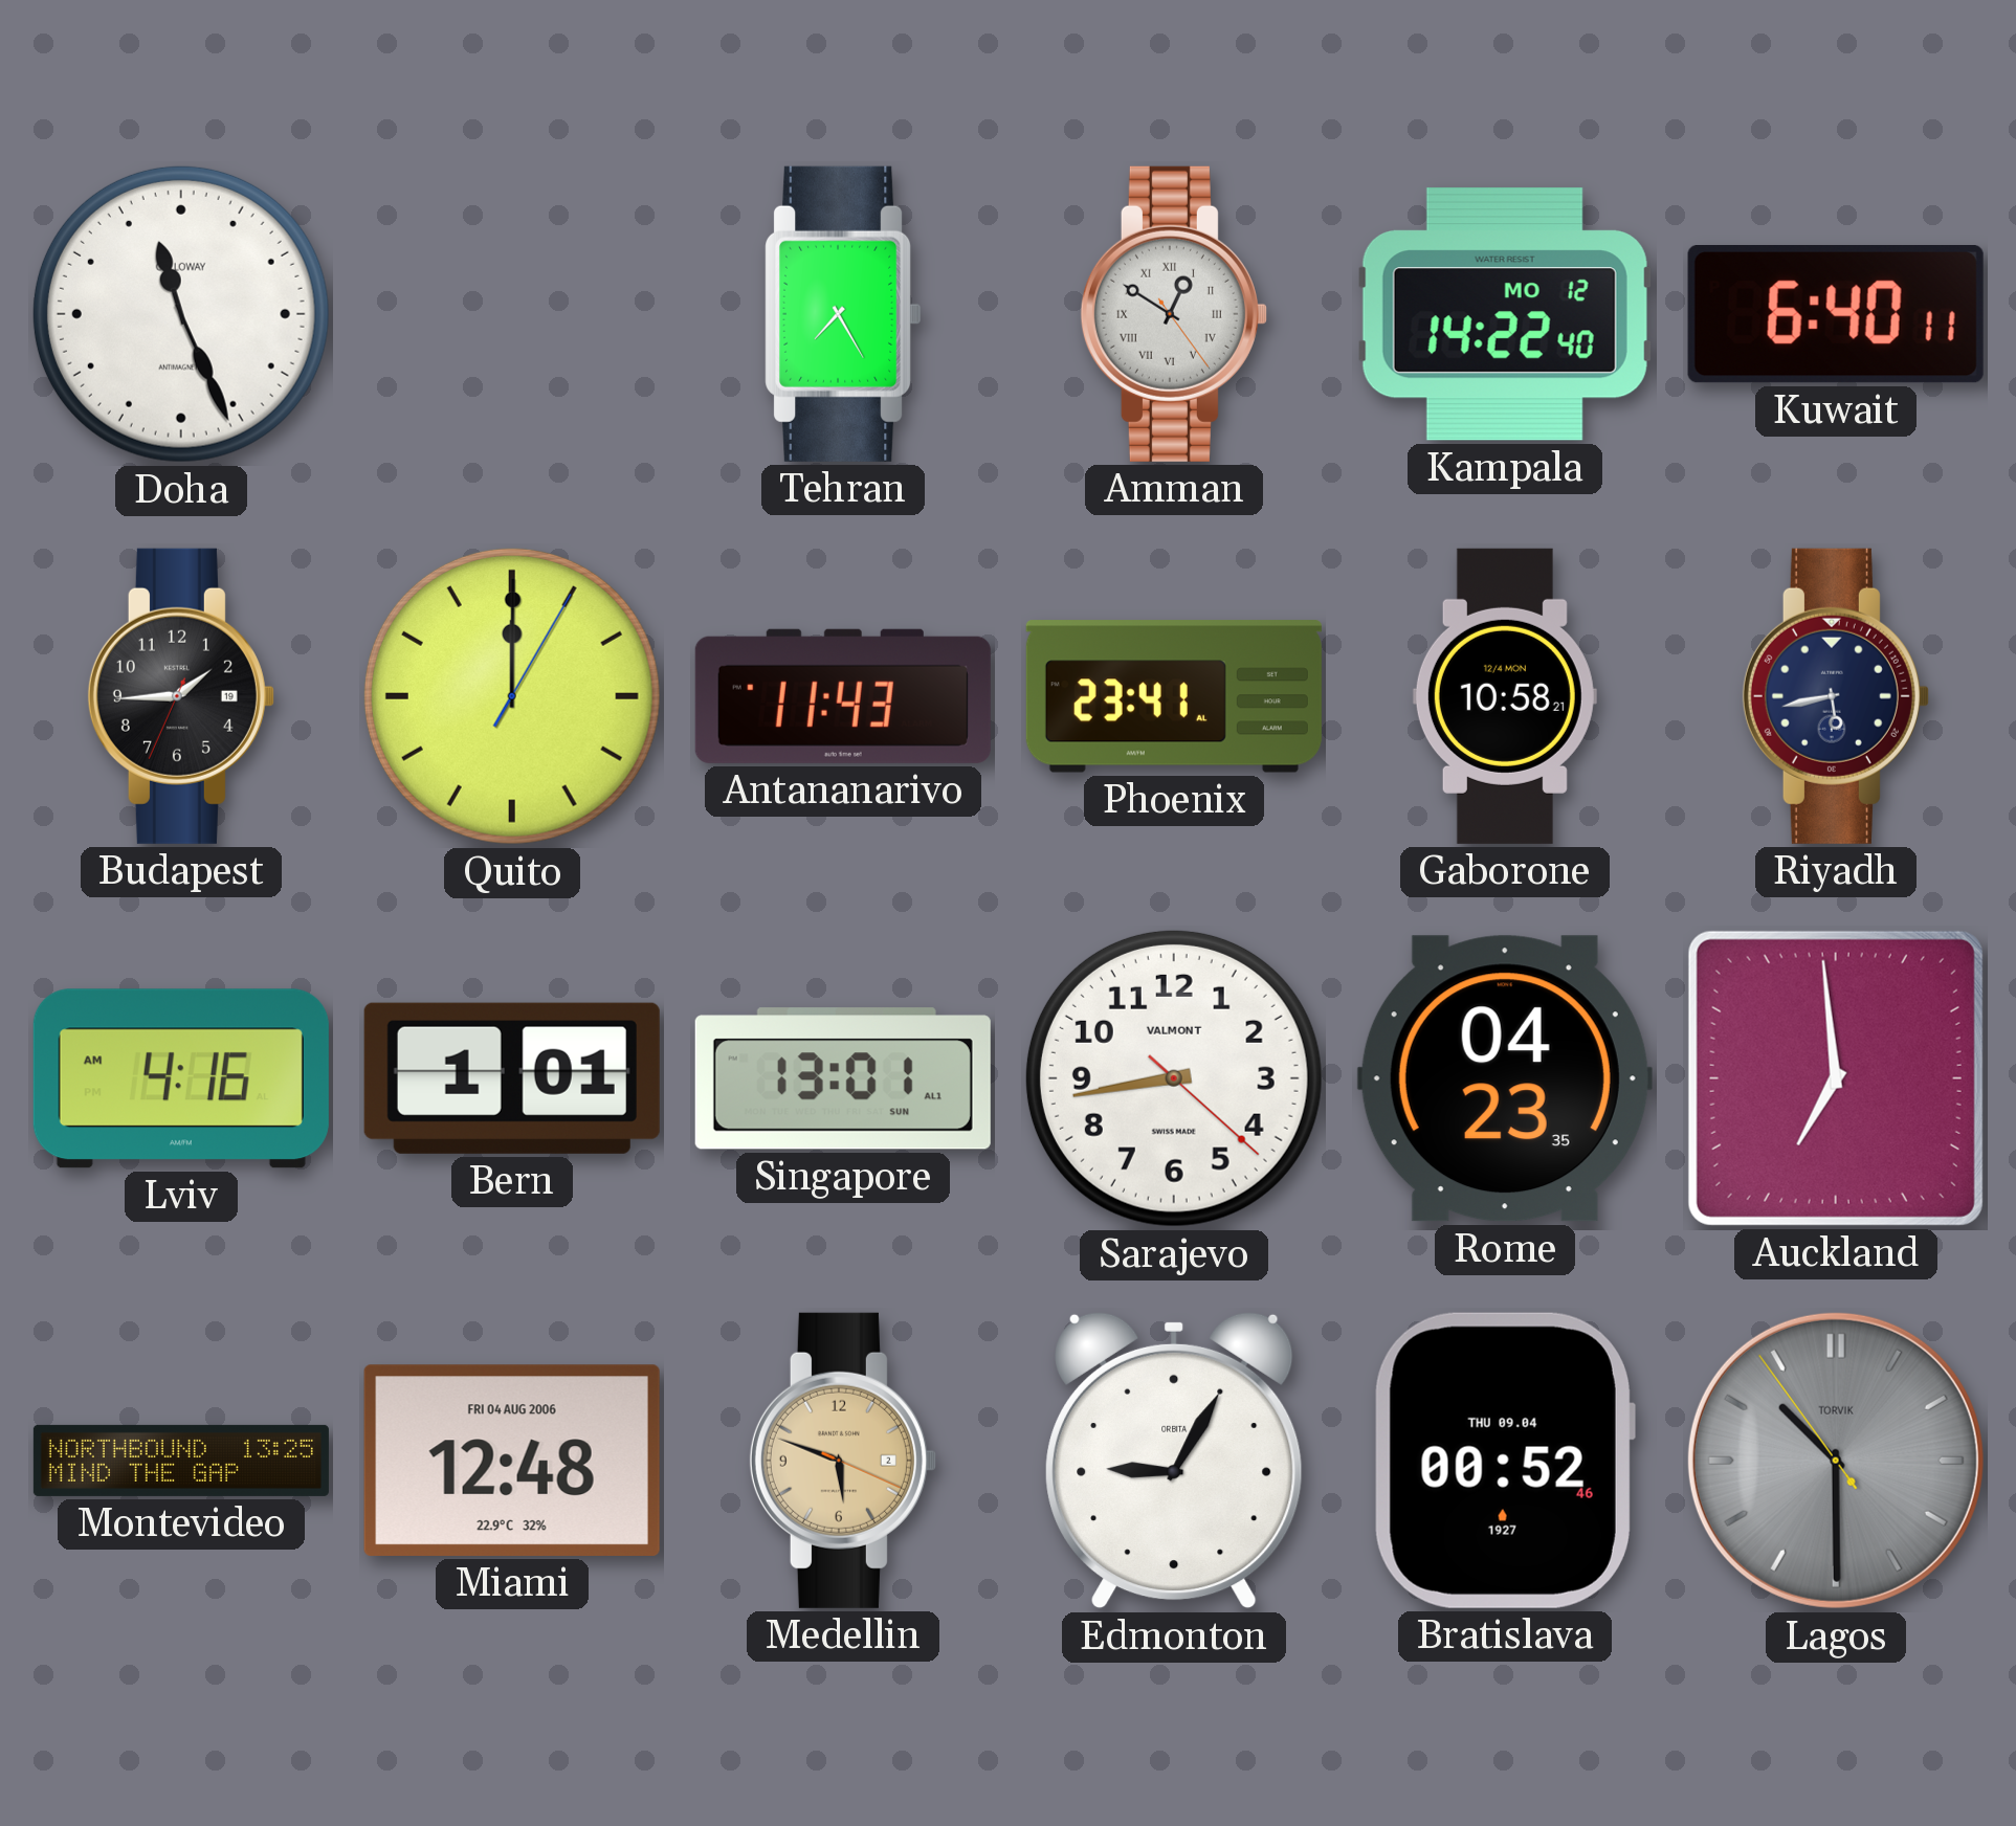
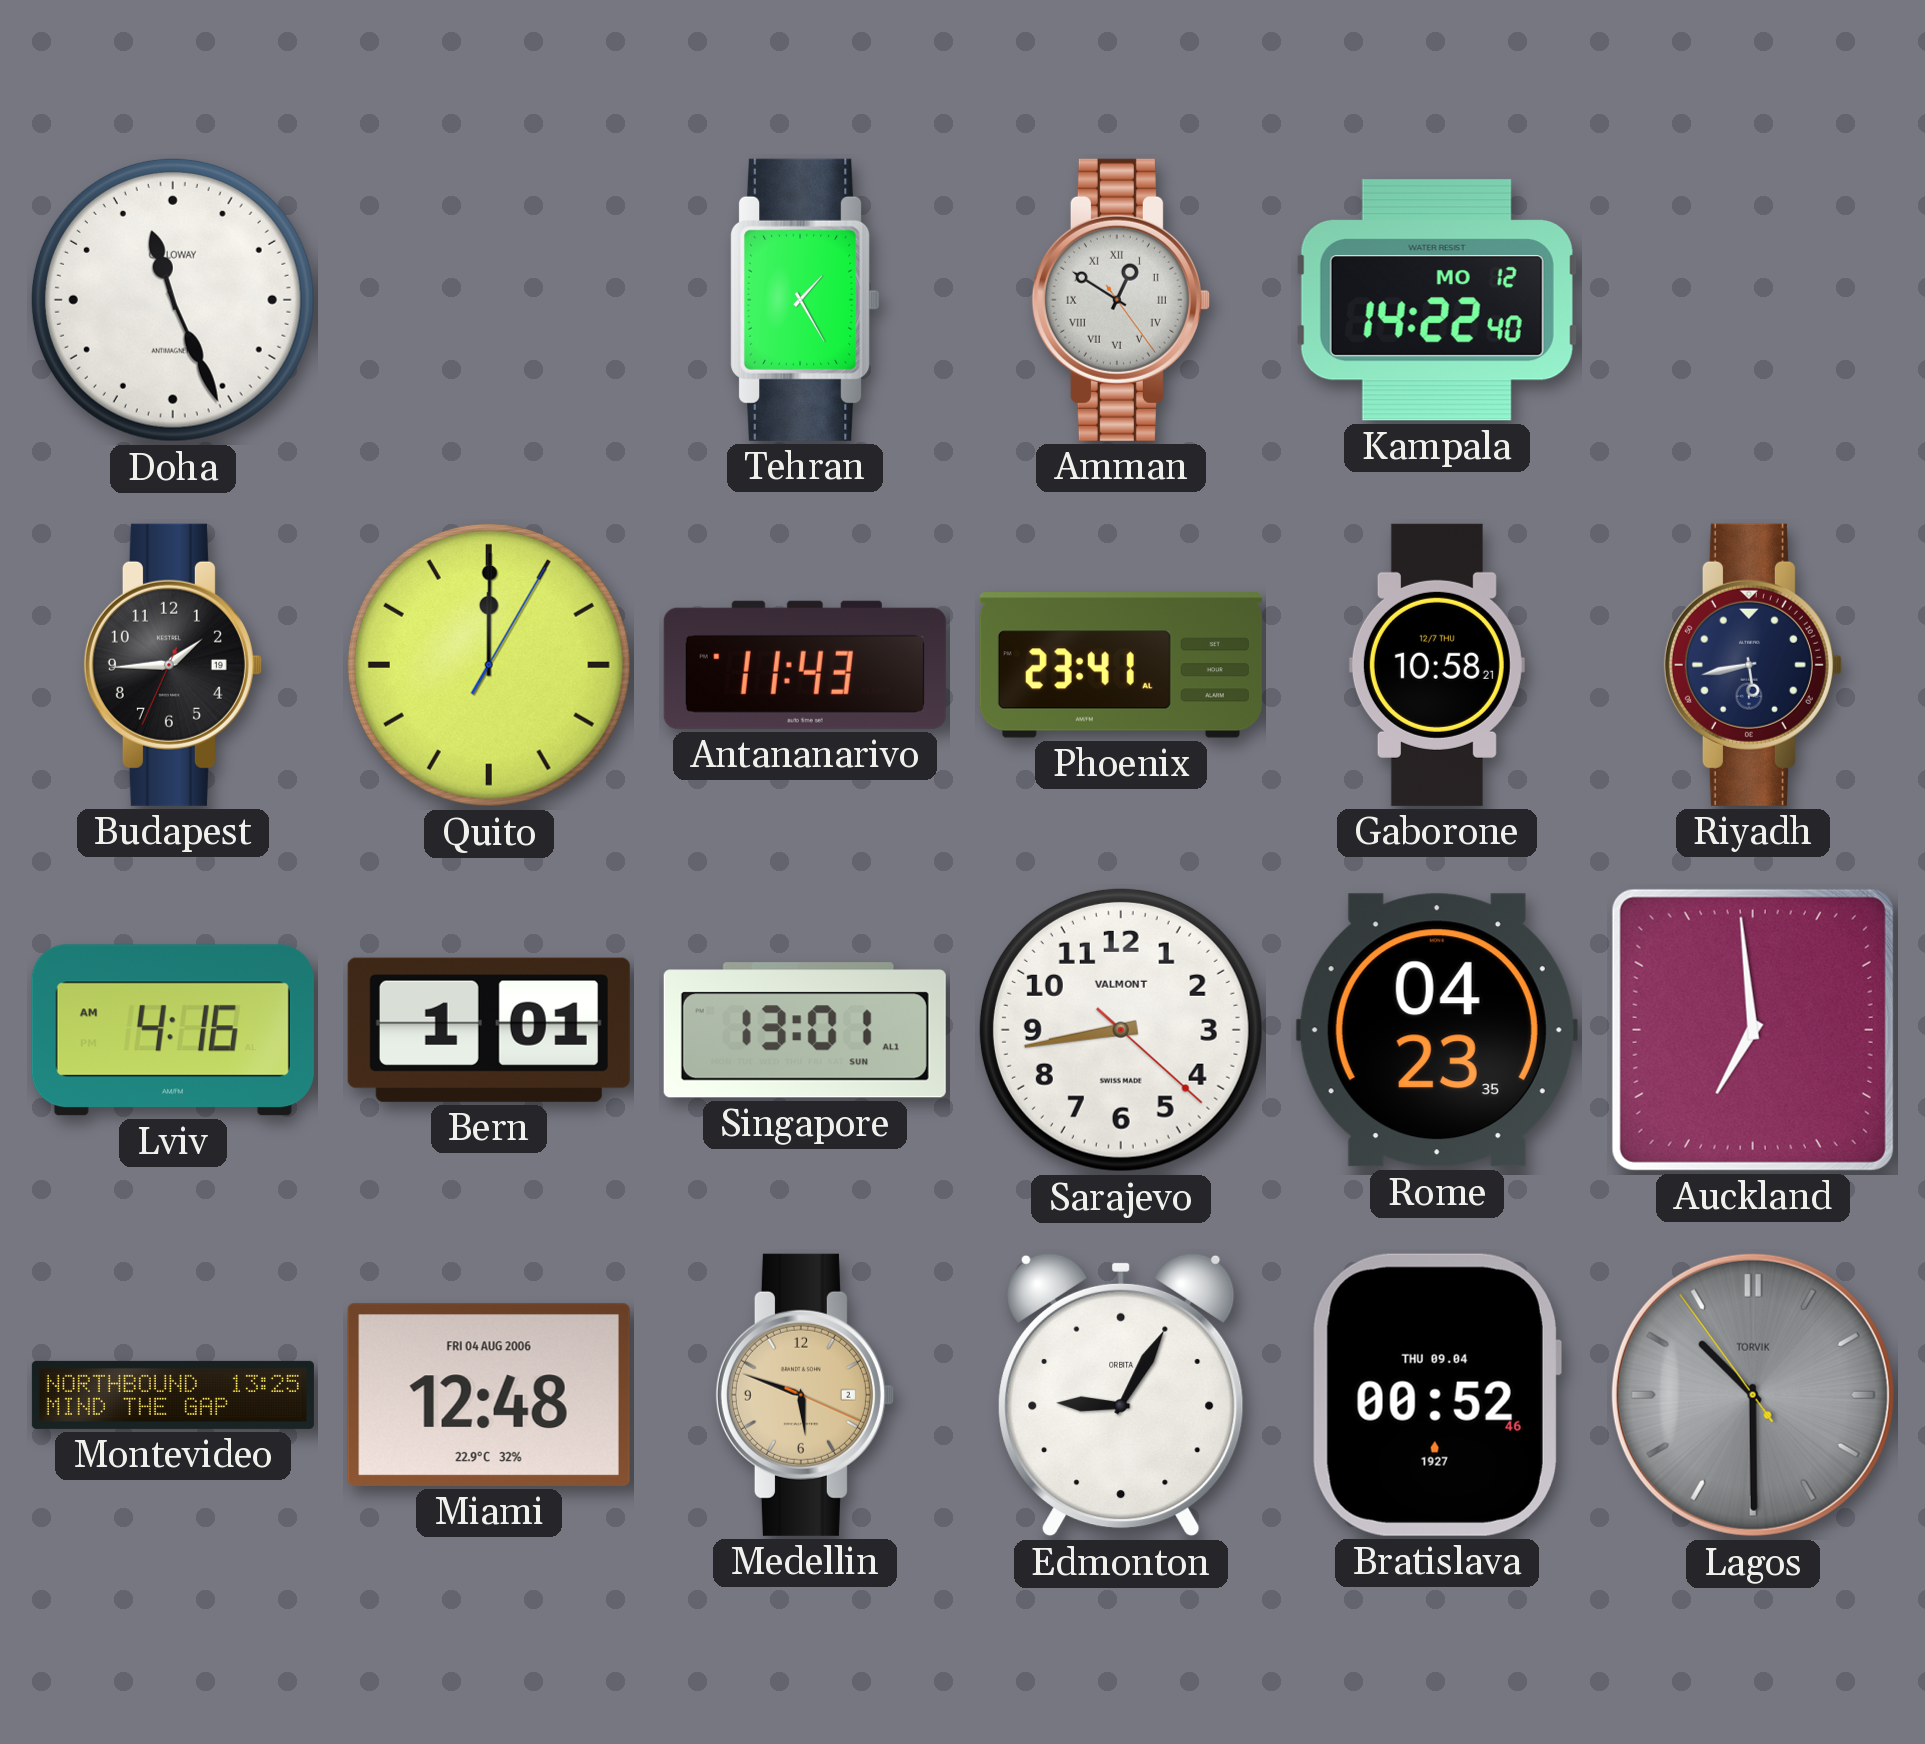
Tehran: 7:25 -> 1:25
Kuwait: 6:40 -> none
Gaborone date: 12/4 MON -> 12/7 THU
